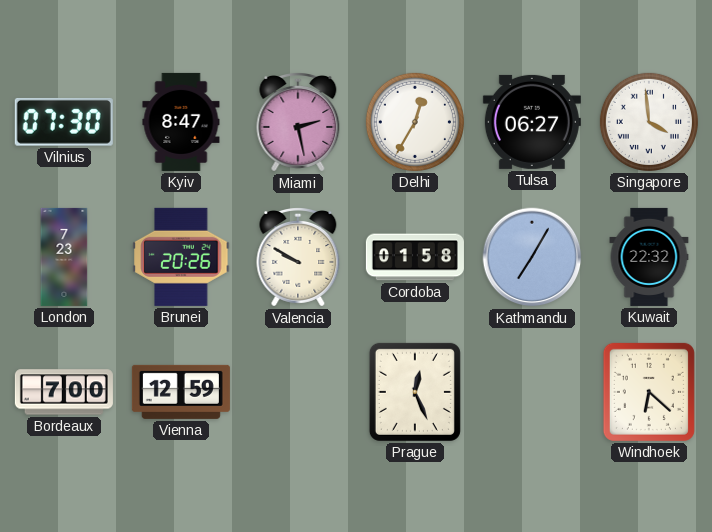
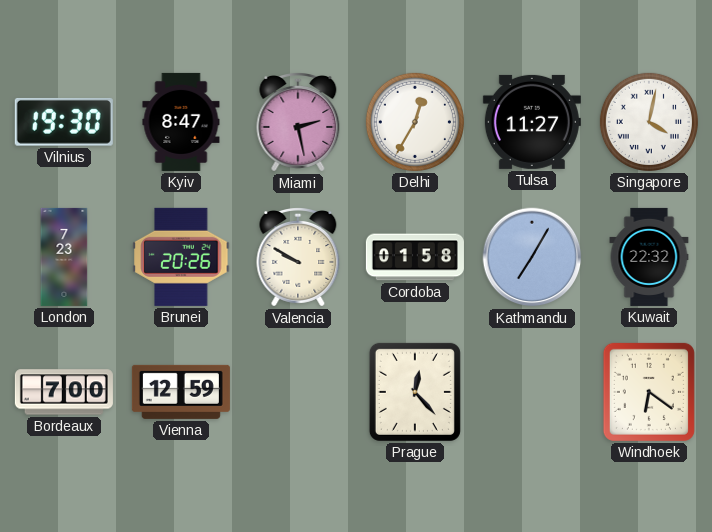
Vilnius: 07:30 -> 19:30
Tulsa: 06:27 -> 11:27
Singapore: 3:59 -> 4:02
Prague: 12:26 -> 12:23
Windhoek: 6:22 -> 6:21
